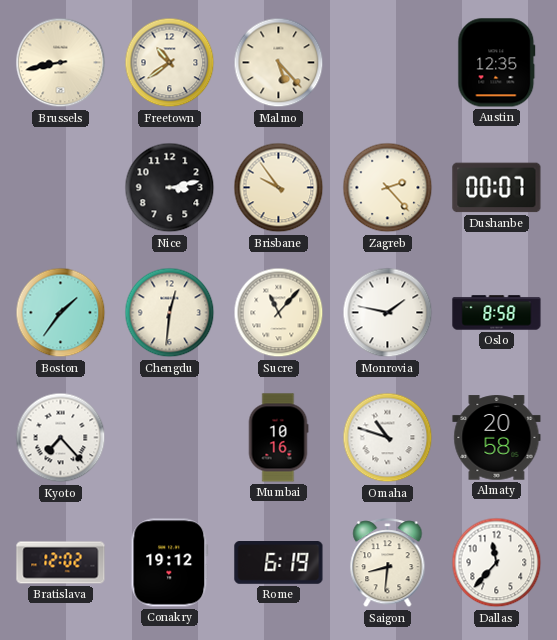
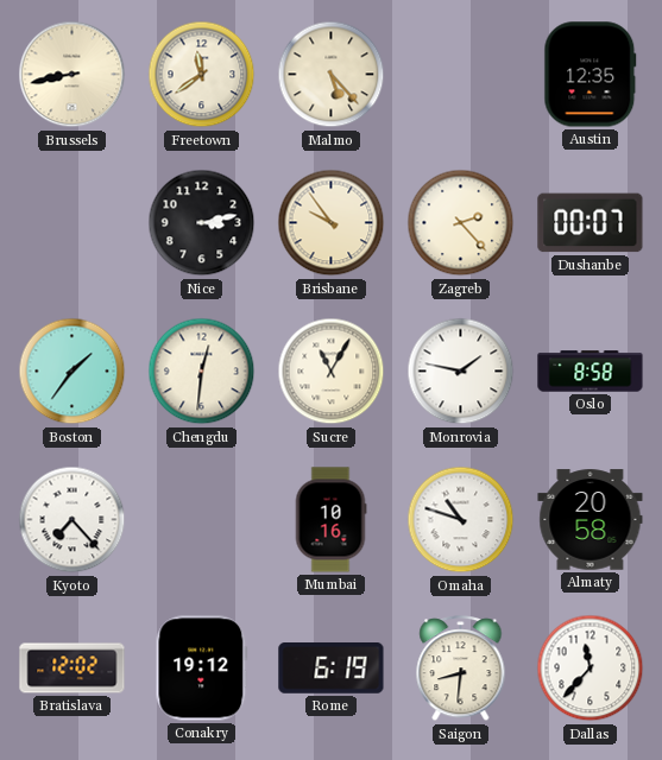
Freetown: 10:39 -> 11:39
Sucre: 11:07 -> 11:05
